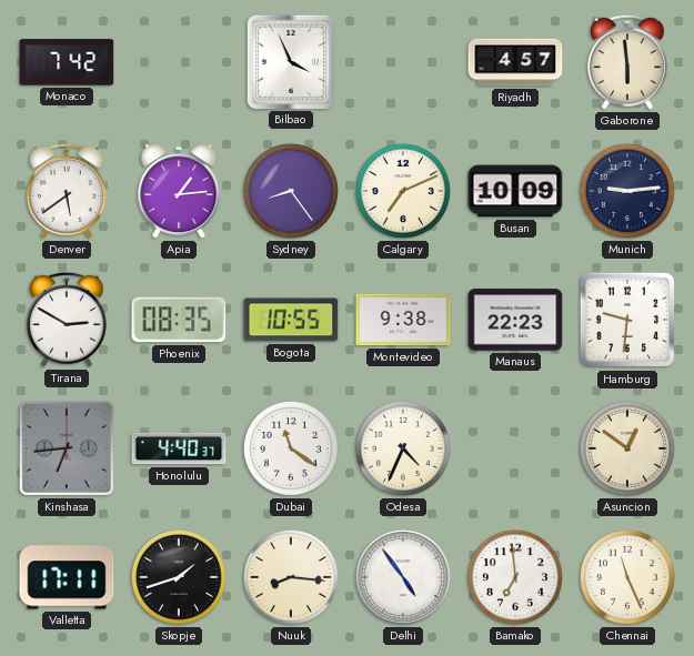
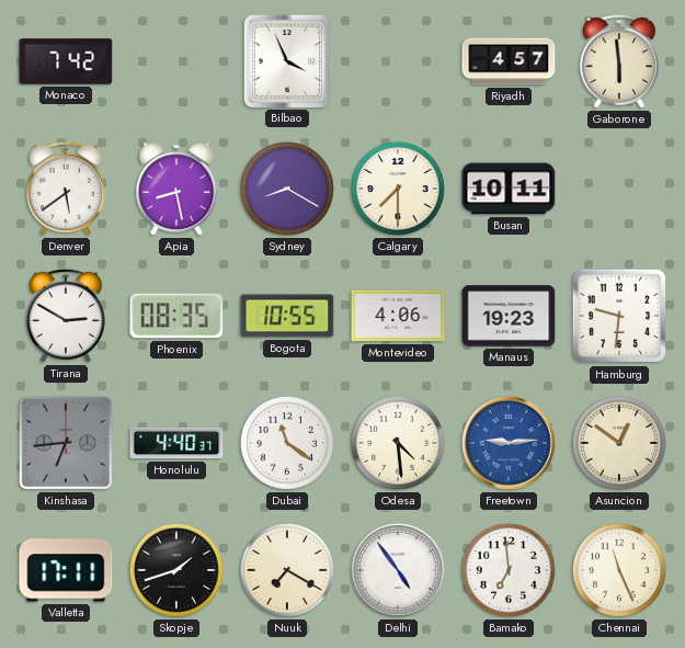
Apia: 1:14 -> 8:28
Sydney: 8:24 -> 8:20
Calgary: 7:11 -> 7:30
Busan: 10:09 -> 10:11
Munich: 9:14 -> none
Montevideo: 9:38 -> 4:06
Manaus: 22:23 -> 19:23
Odesa: 4:34 -> 4:29
Freetown: none -> 9:14
Nuuk: 8:16 -> 7:20
